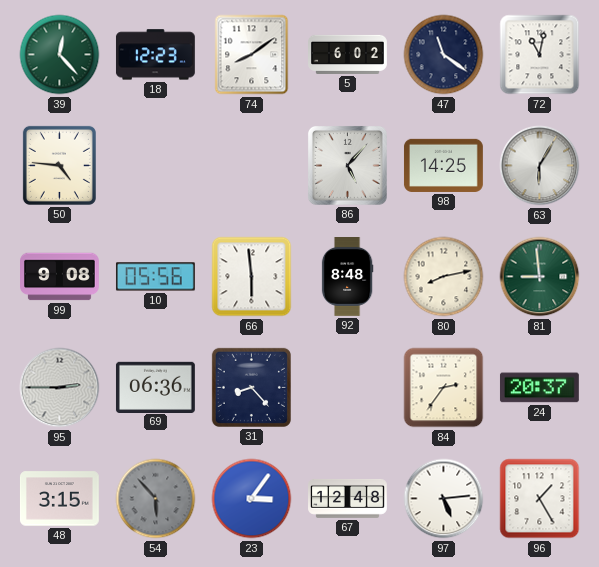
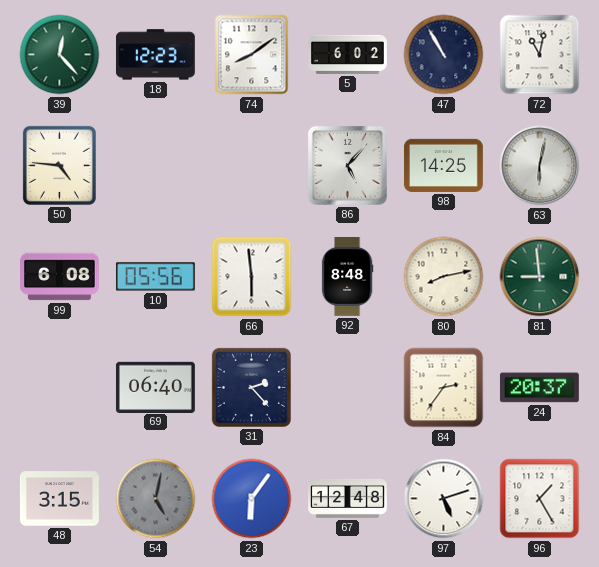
47: 11:21 -> 10:55
63: 6:05 -> 6:02
99: 9:08 -> 6:08
95: 2:45 -> none
69: 06:36 -> 06:40
31: 8:23 -> 2:23
54: 5:53 -> 5:02
23: 3:06 -> 6:06
97: 5:14 -> 5:12
